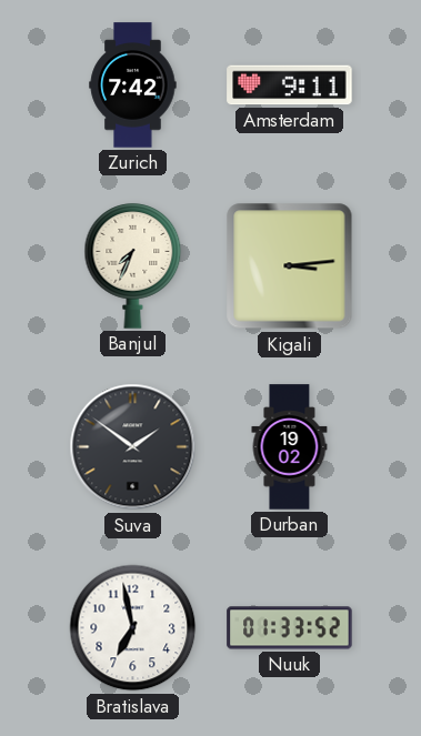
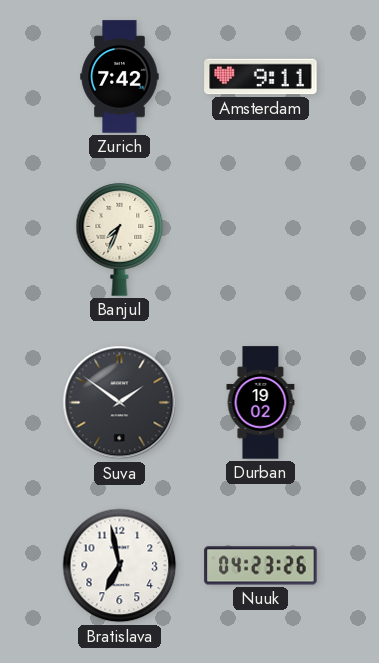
Kigali: 3:14 -> none
Nuuk: 01:33 -> 04:23
